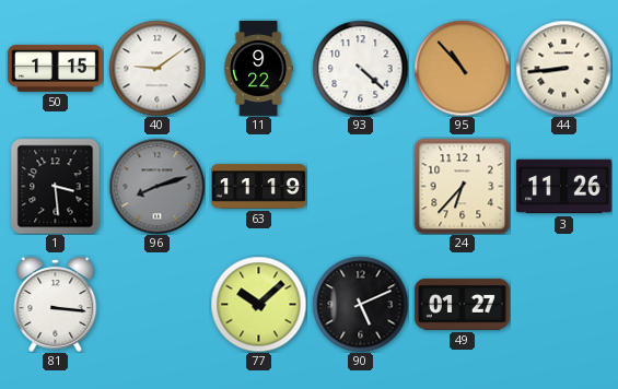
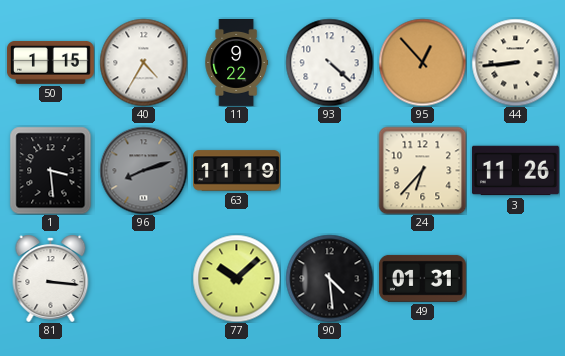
40: 9:09 -> 4:35
95: 10:53 -> 12:53
90: 5:11 -> 4:29
49: 01:27 -> 01:31
